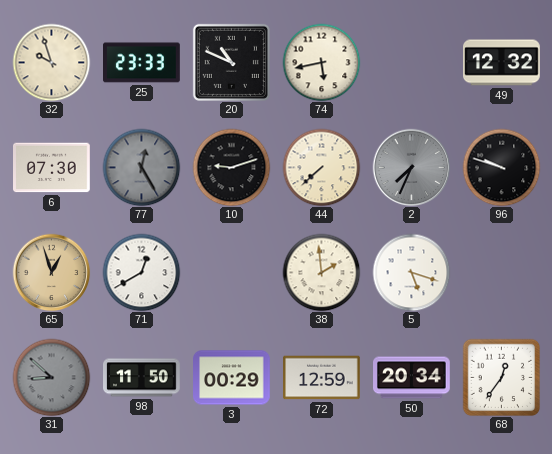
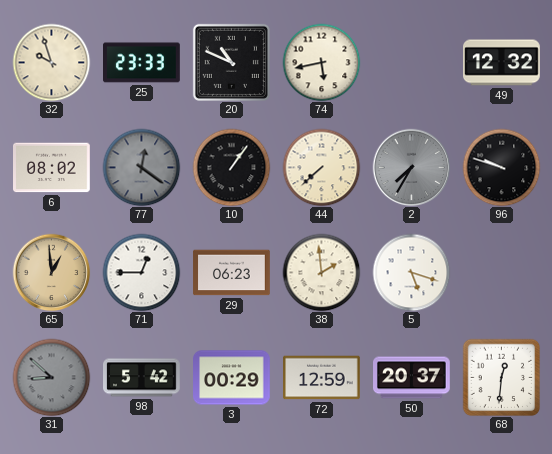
6: 07:30 -> 08:02
77: 12:25 -> 12:21
10: 9:12 -> 1:06
2: 7:34 -> 7:35
65: 12:57 -> 12:59
71: 12:40 -> 12:45
29: none -> 06:23
98: 11:50 -> 5:42
50: 20:34 -> 20:37
68: 12:36 -> 12:31
